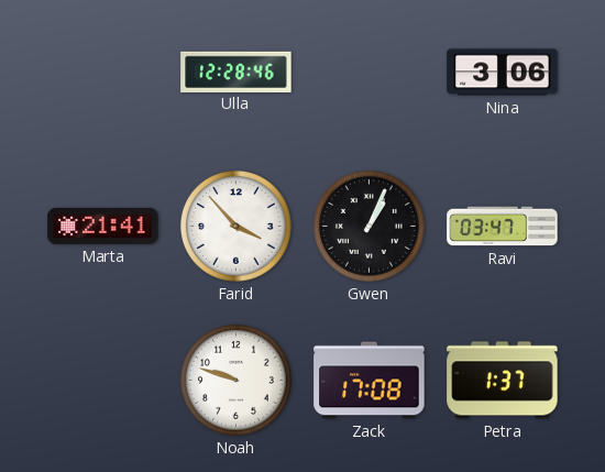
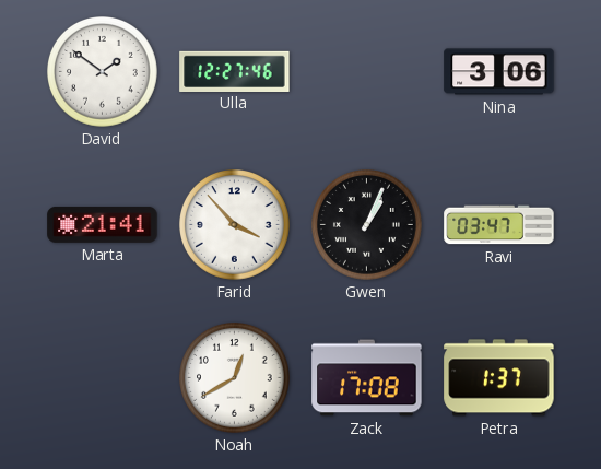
David: none -> 1:51
Ulla: 12:28 -> 12:27
Noah: 9:48 -> 12:40
